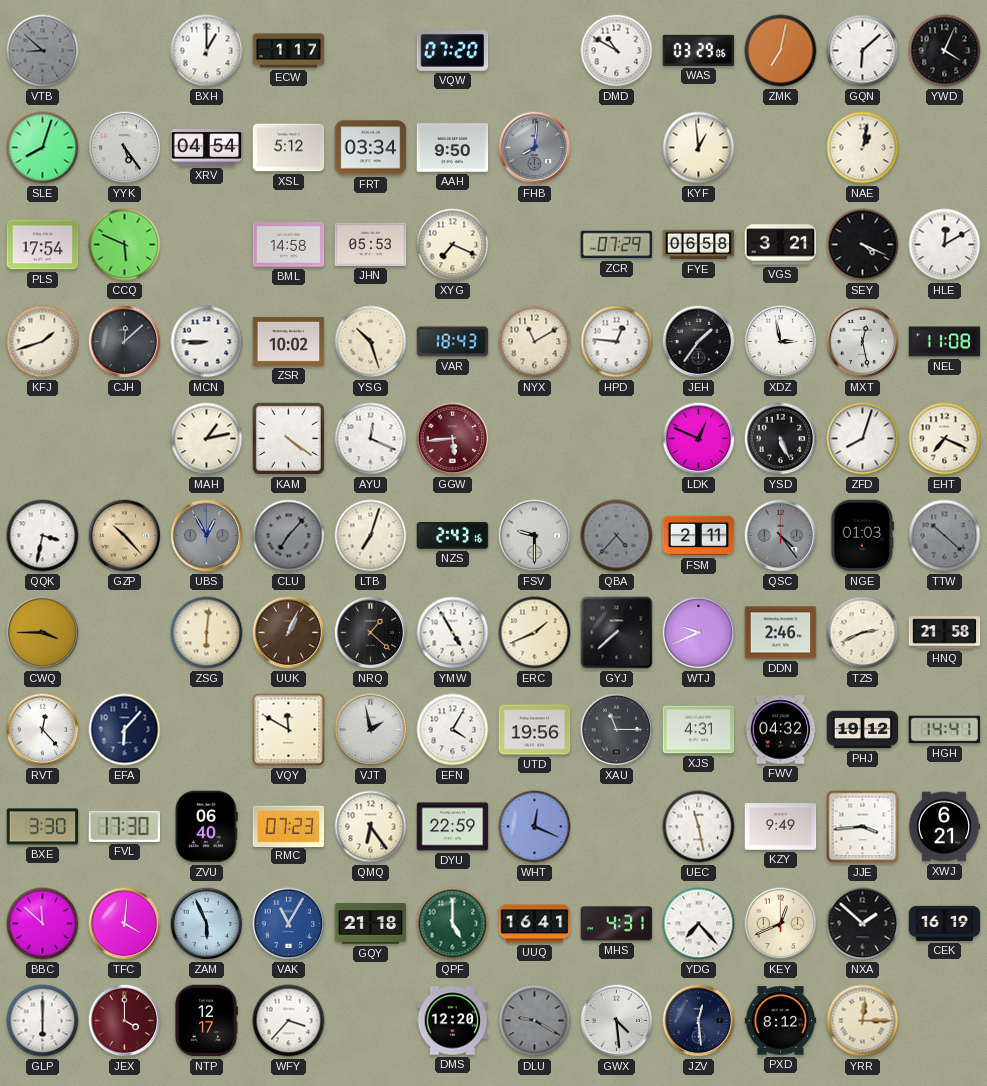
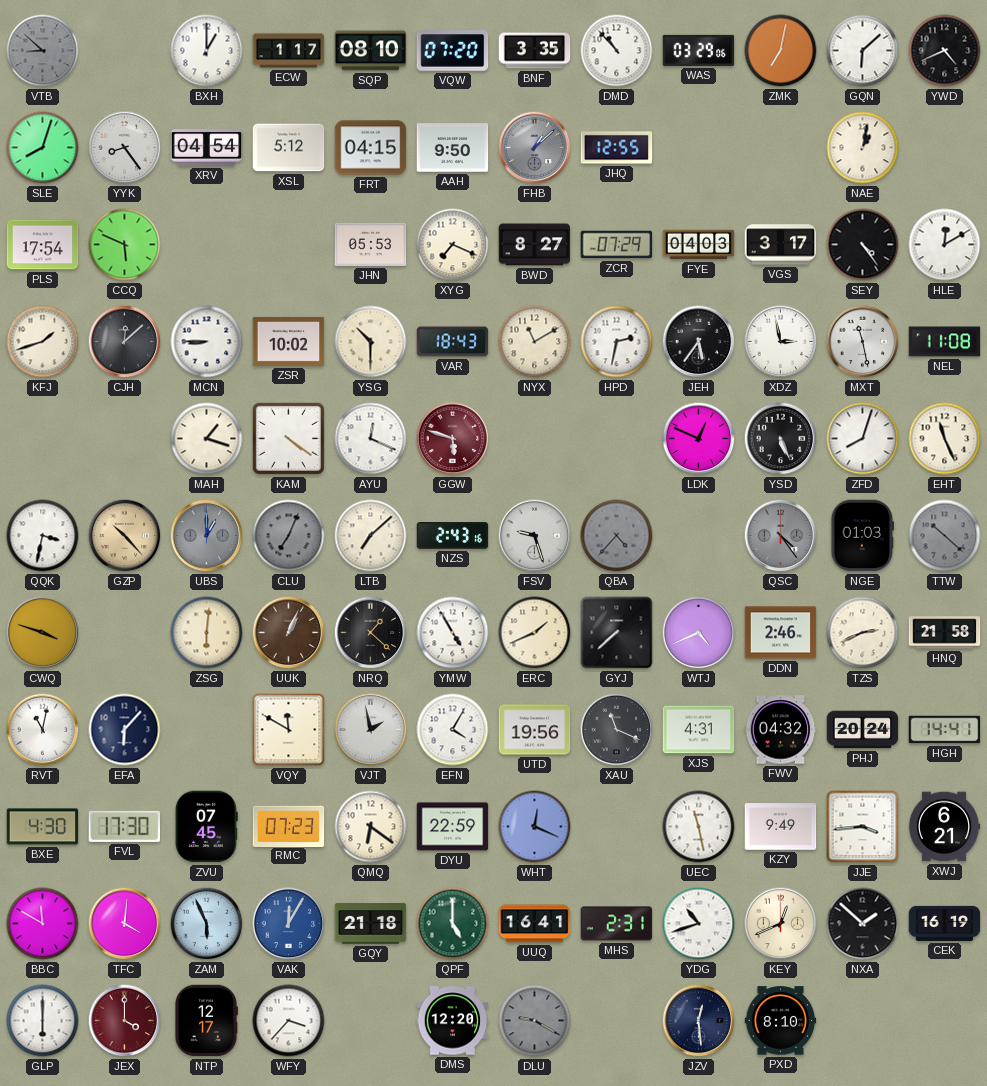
SQP: none -> 08:10
BNF: none -> 3:35
DMD: 10:50 -> 10:53
YWD: 4:04 -> 4:41
YYK: 5:24 -> 8:24
FRT: 03:34 -> 04:15
FHB: 8:01 -> 1:08
JHQ: none -> 12:55
KYF: 12:59 -> none
BML: 14:58 -> none
BWD: none -> 8:27
FYE: 06:58 -> 04:03
VGS: 3:21 -> 3:17
SEY: 4:19 -> 4:24
YSG: 10:27 -> 10:30
HPD: 12:46 -> 2:32
JEH: 1:36 -> 5:36
MXT: 12:28 -> 11:28
MAH: 1:13 -> 1:18
GGW: 5:44 -> 5:48
EHT: 7:19 -> 11:26
UBS: 12:55 -> 1:00
CLU: 7:07 -> 7:04
LTB: 7:03 -> 7:08
FSV: 9:30 -> 9:27
FSM: 2:11 -> none
CWQ: 3:45 -> 3:48
WTJ: 9:41 -> 4:41
RVT: 12:23 -> 11:02
XAU: 11:15 -> 11:19
PHJ: 19:12 -> 20:24
BXE: 3:30 -> 4:30
ZVU: 06:40 -> 07:45
QMQ: 6:24 -> 6:21
BBC: 11:52 -> 11:50
VAK: 11:05 -> 12:05
MHS: 4:31 -> 2:31
YDG: 7:23 -> 10:42
GWX: 4:29 -> none
PXD: 8:12 -> 8:10
YRR: 12:15 -> none
